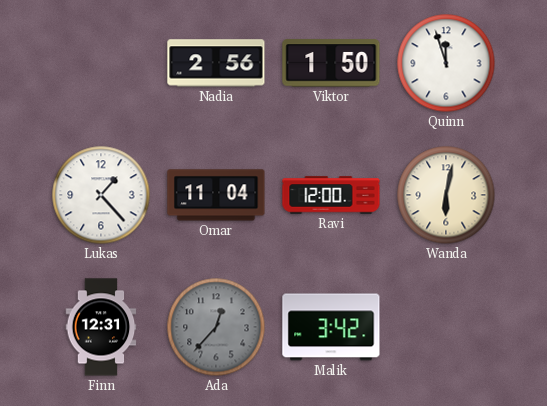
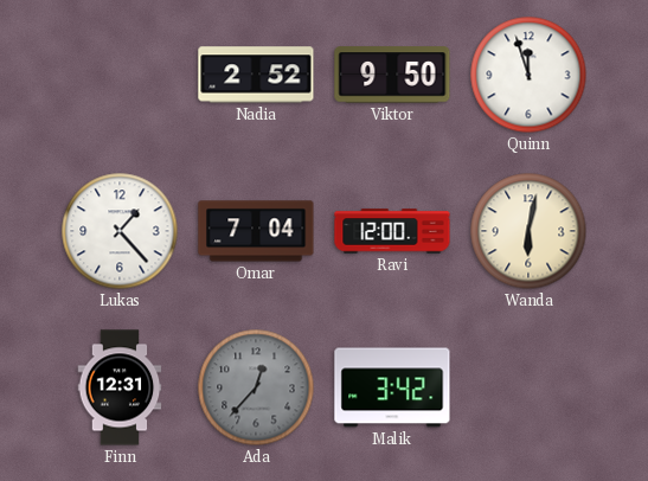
Nadia: 2:56 -> 2:52
Viktor: 1:50 -> 9:50
Omar: 11:04 -> 7:04
